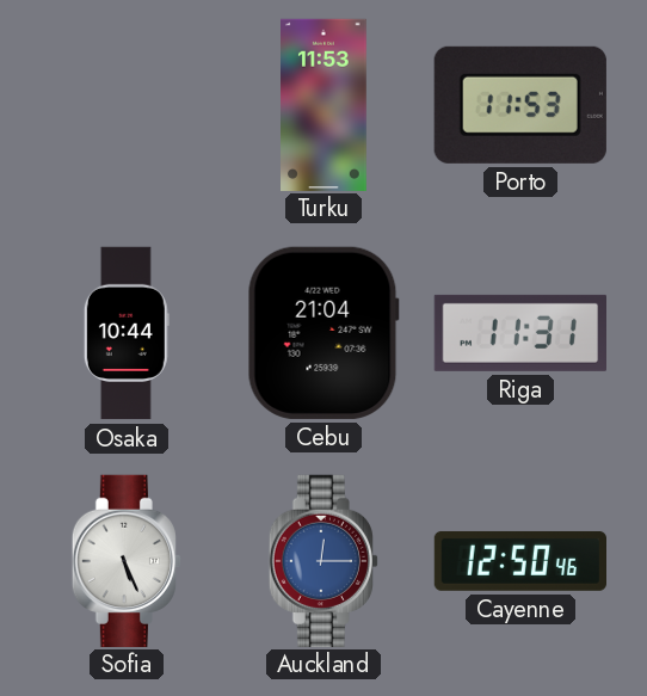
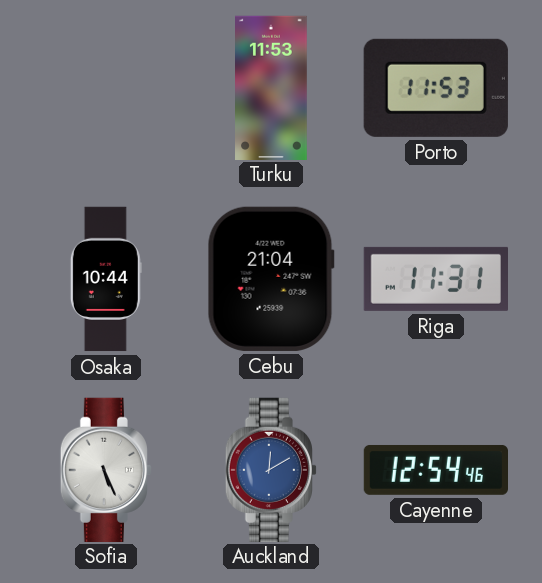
Auckland: 12:15 -> 12:10
Cayenne: 12:50 -> 12:54
